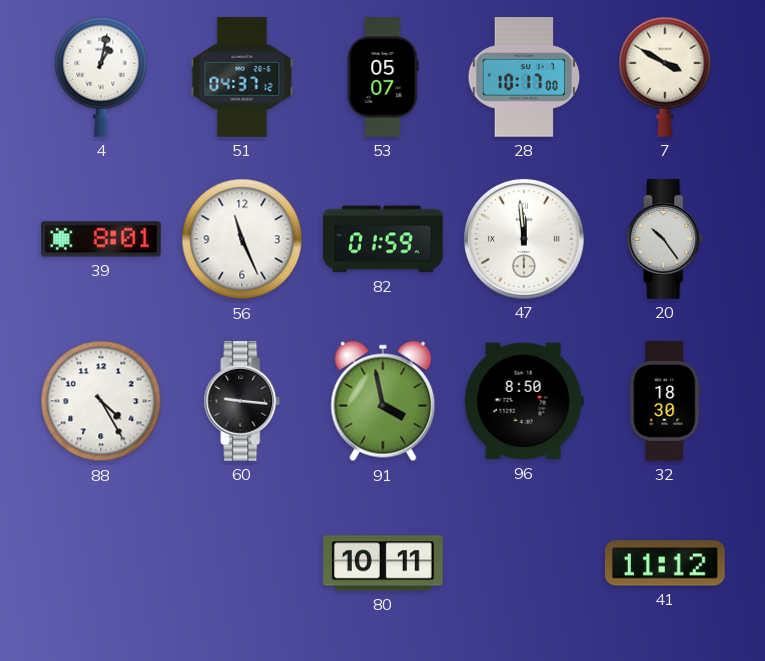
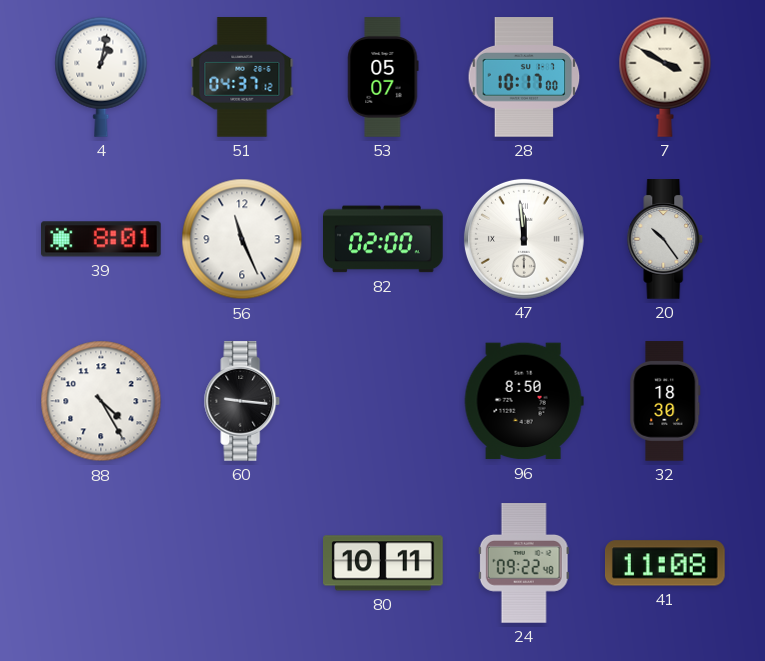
82: 01:59 -> 02:00
91: 3:58 -> none
24: none -> 09:22
41: 11:12 -> 11:08
